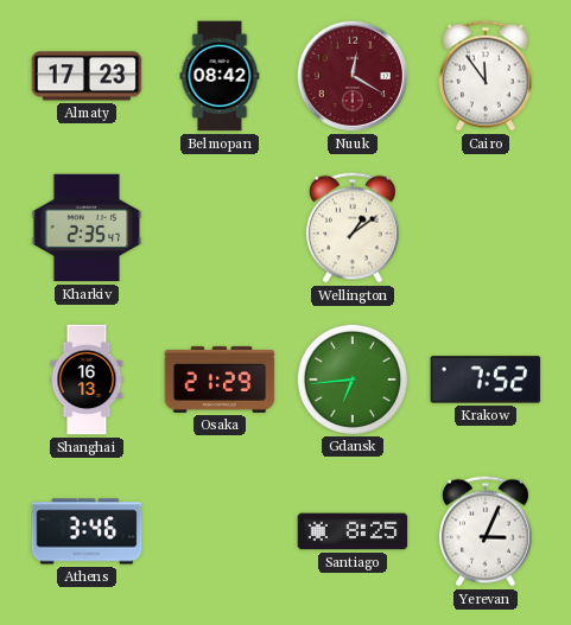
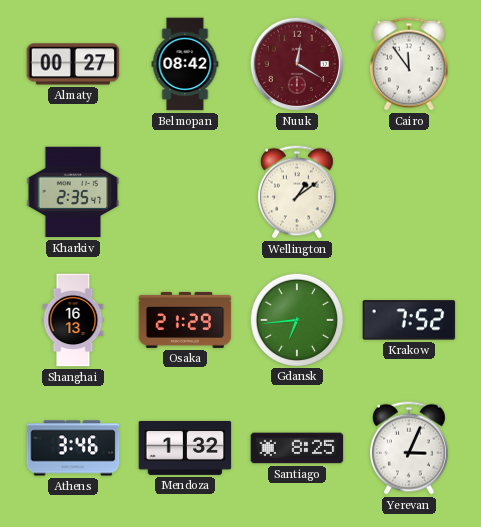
Almaty: 17:23 -> 00:27
Mendoza: none -> 1:32
